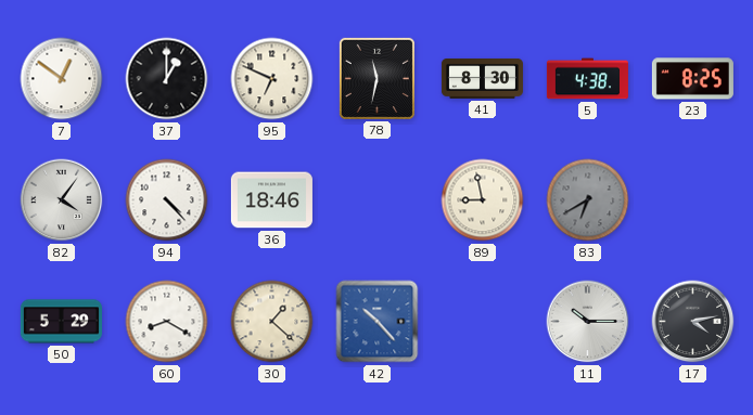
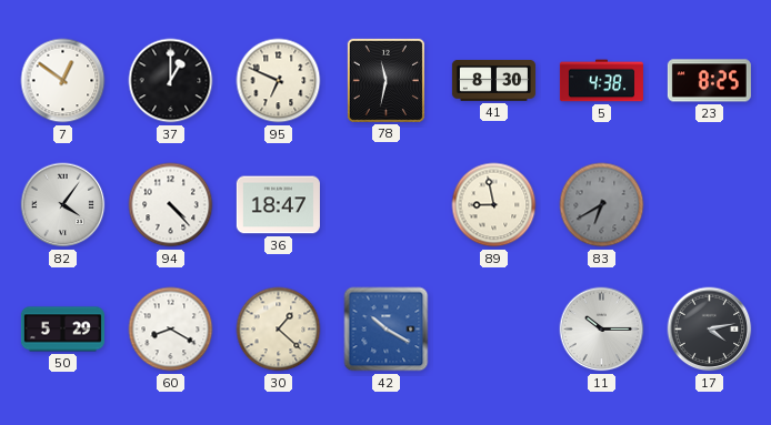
36: 18:46 -> 18:47
42: 10:23 -> 10:20
